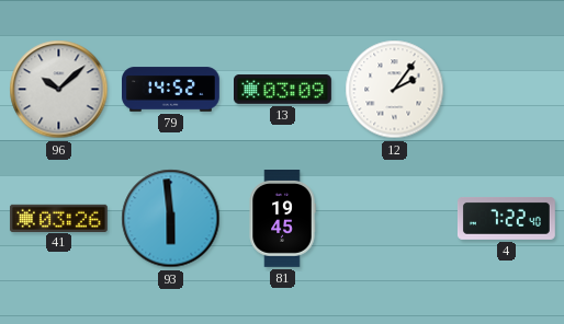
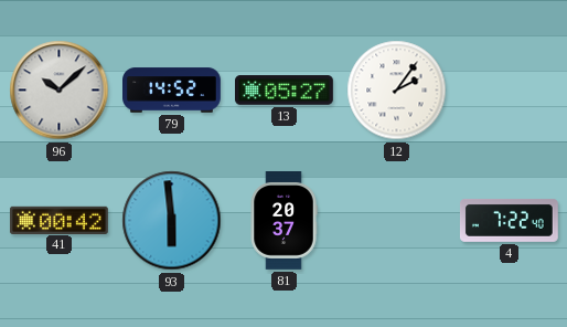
13: 03:09 -> 05:27
41: 03:26 -> 00:42
81: 19:45 -> 20:37
